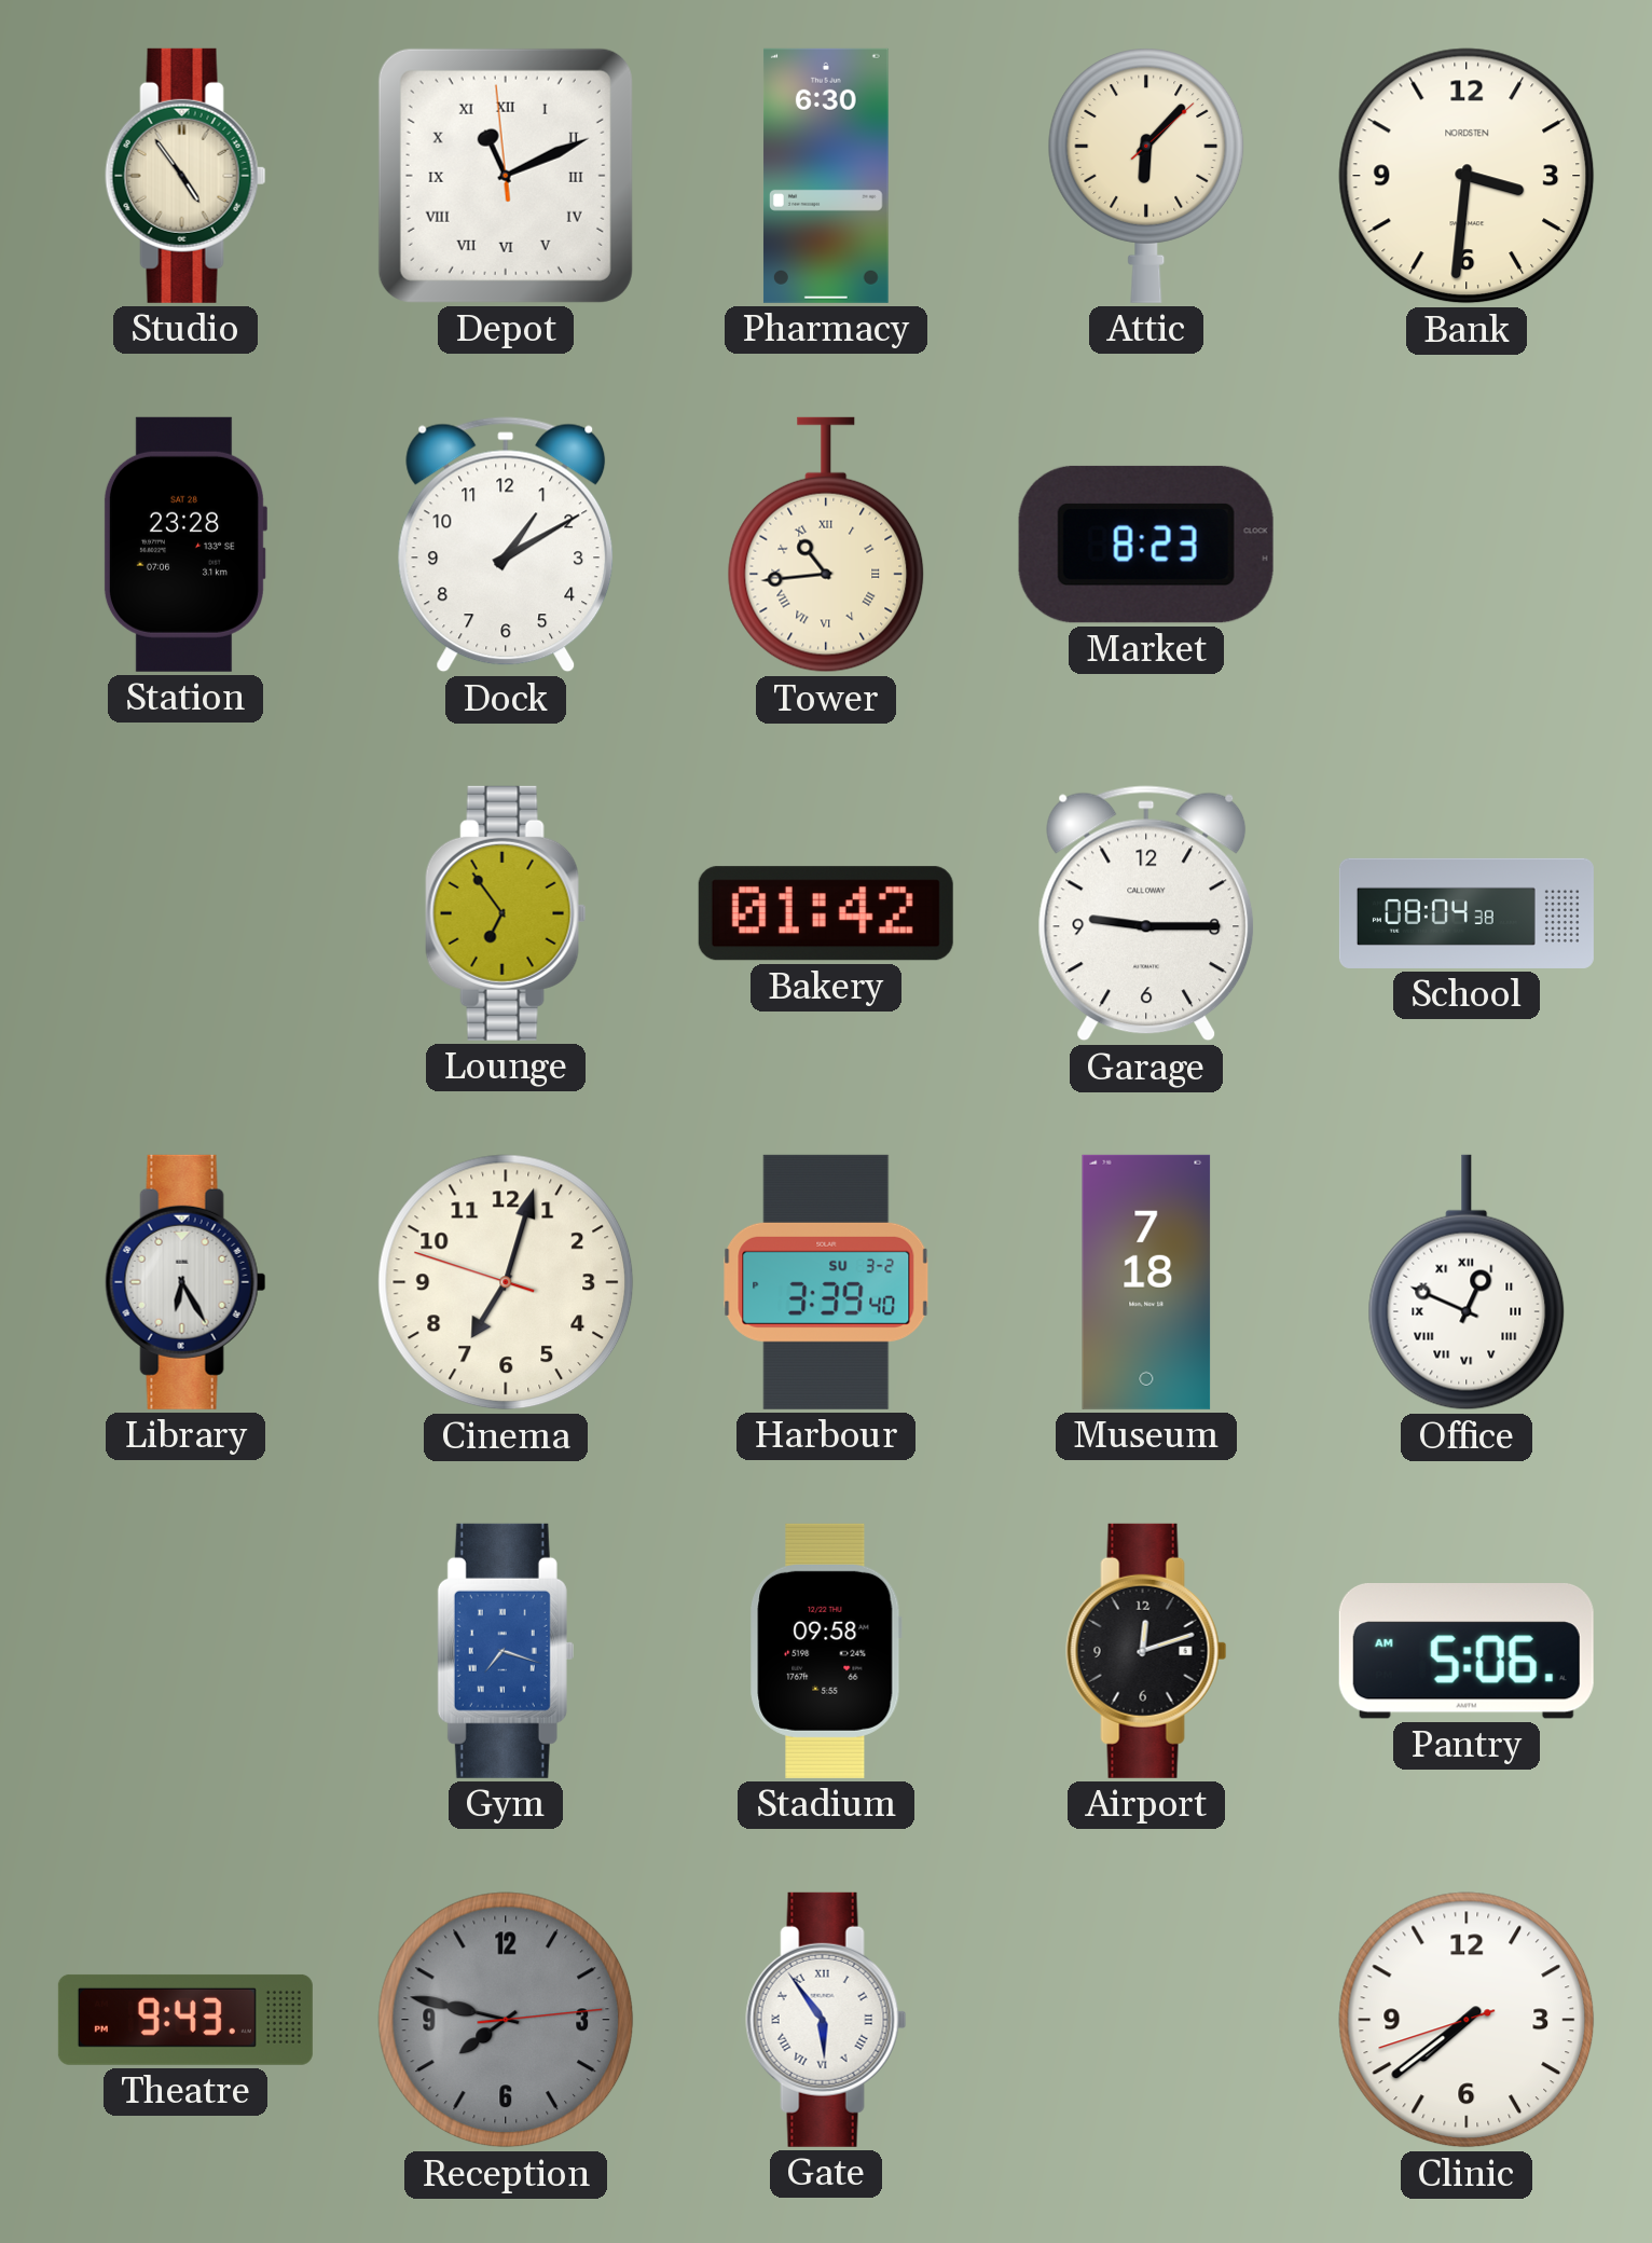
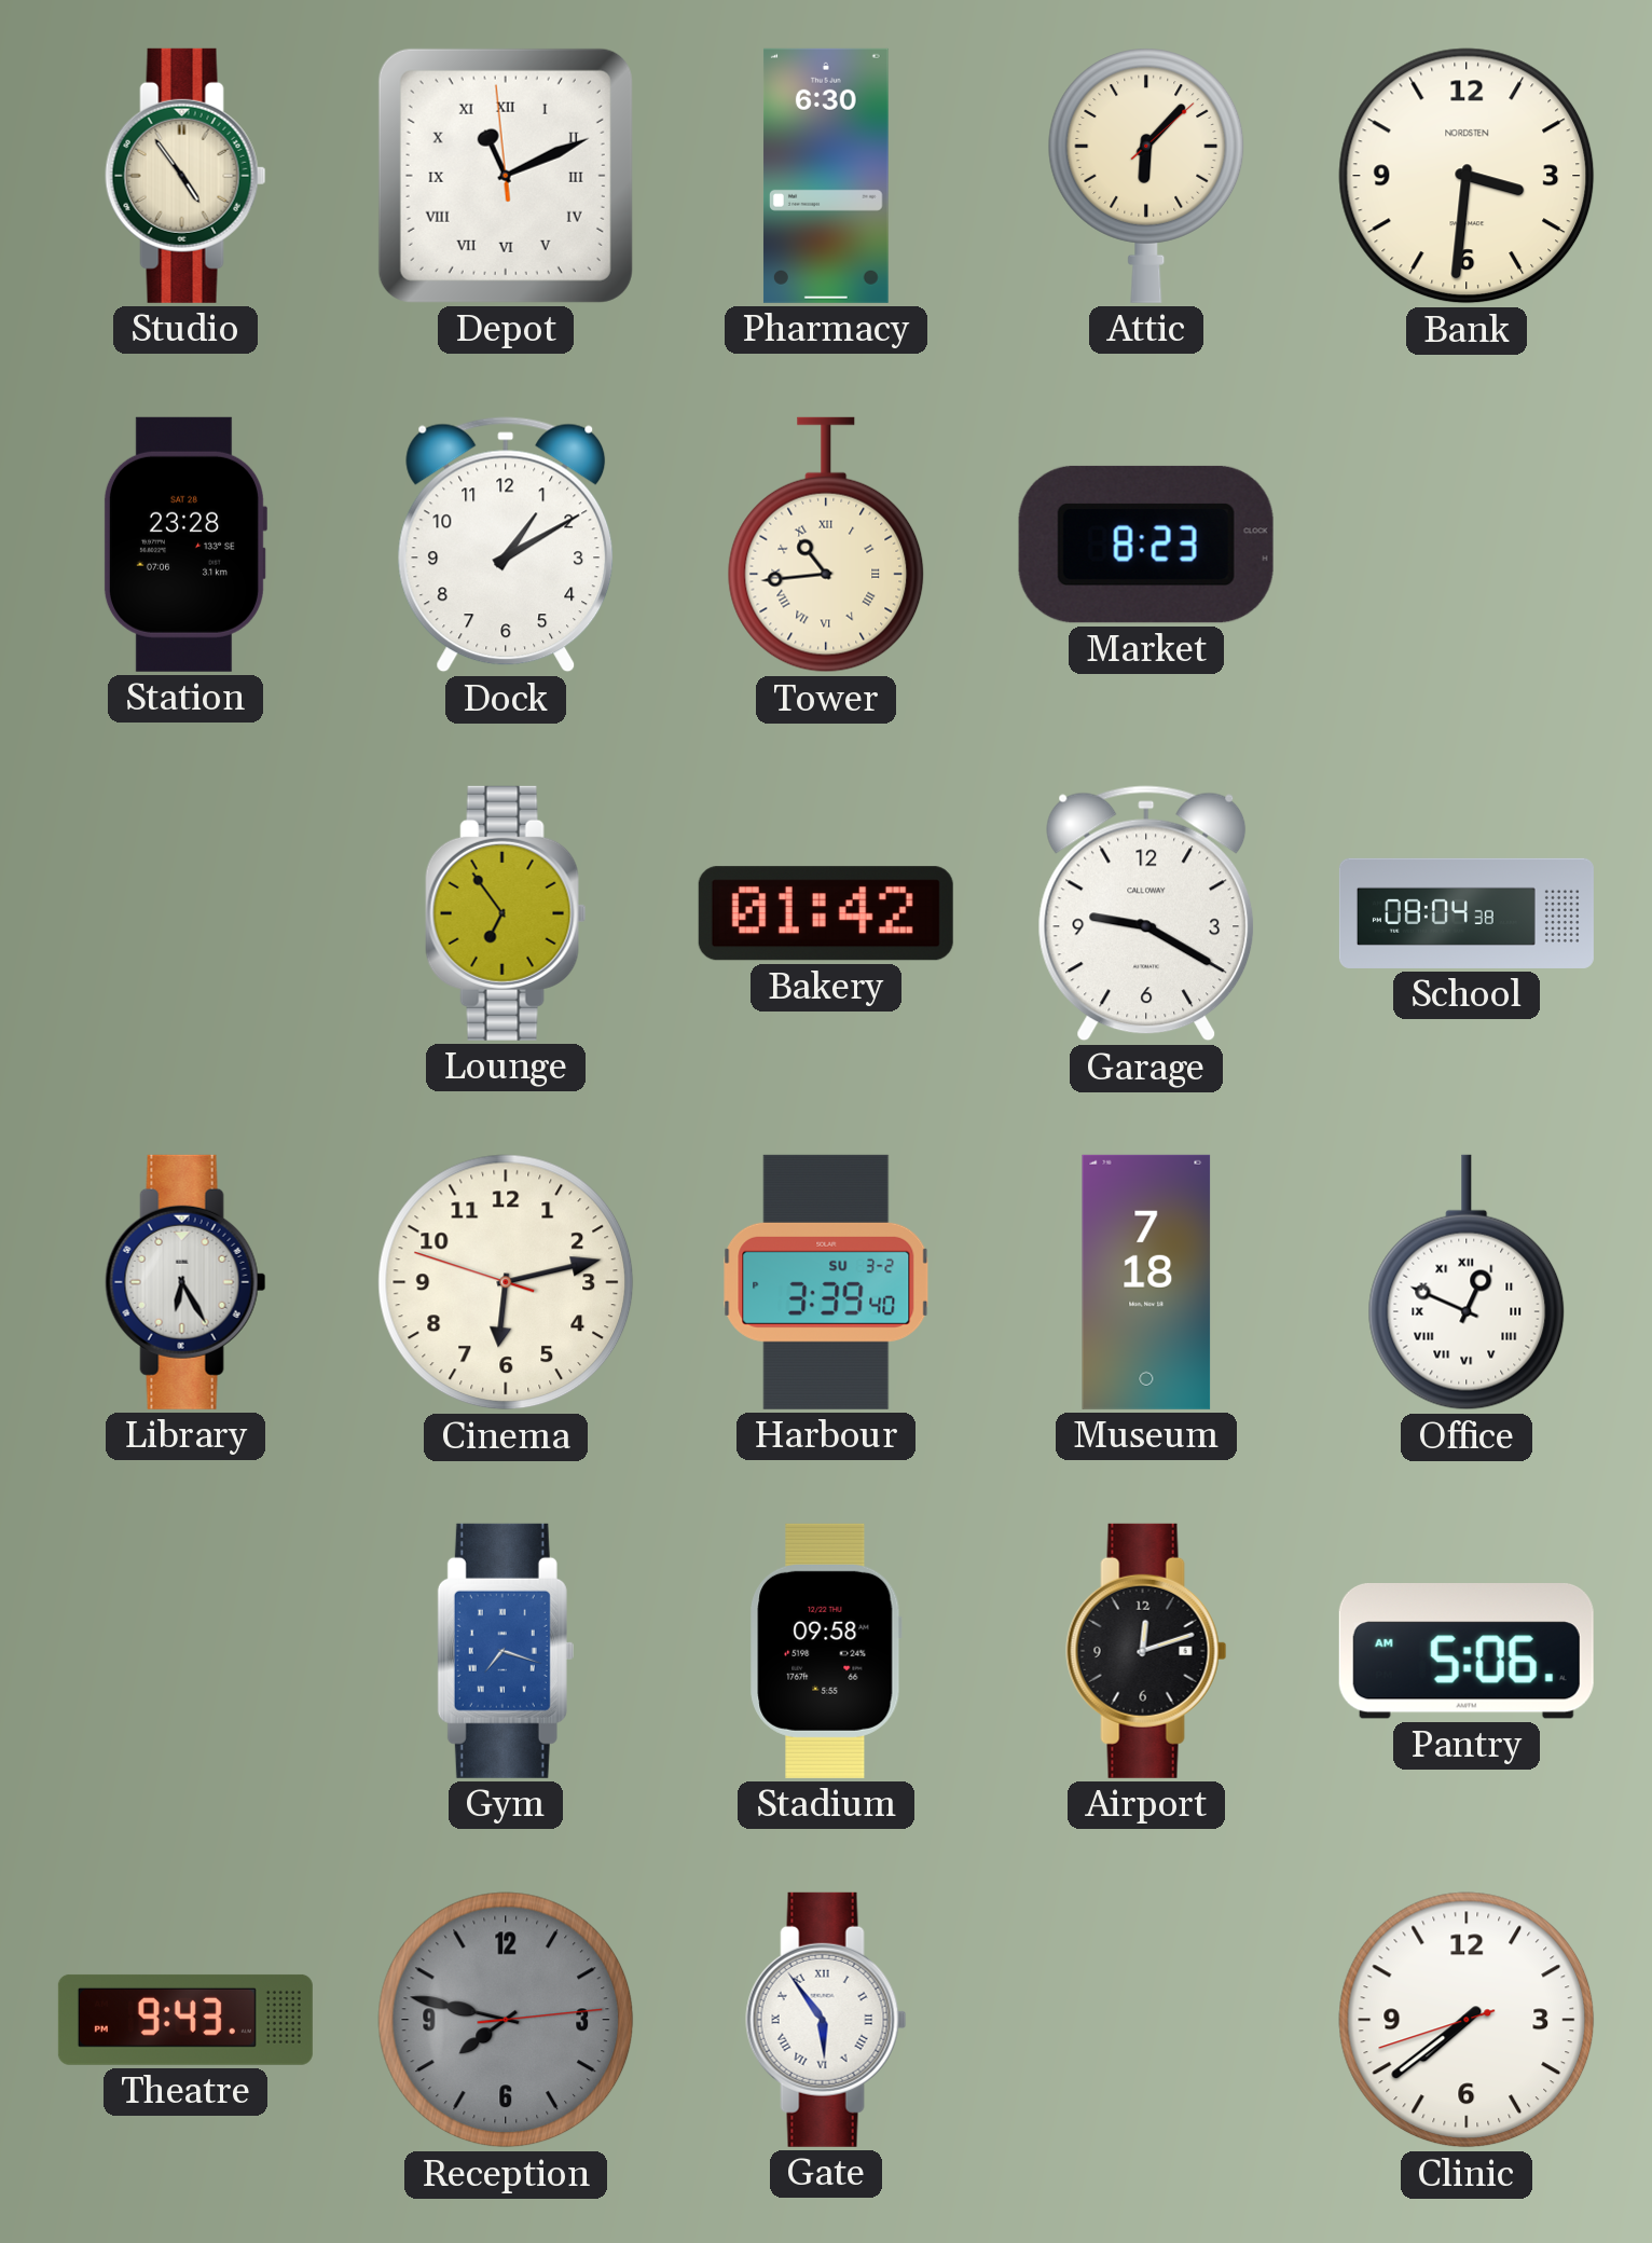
Garage: 9:15 -> 9:20
Cinema: 7:02 -> 6:12
